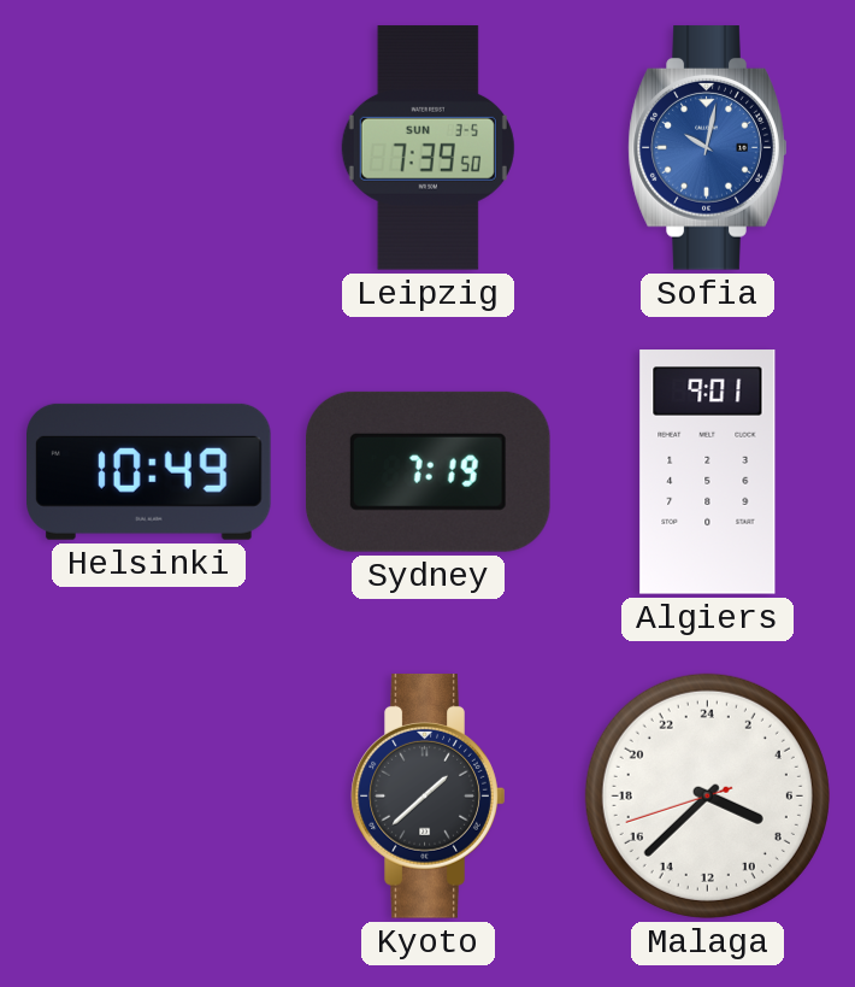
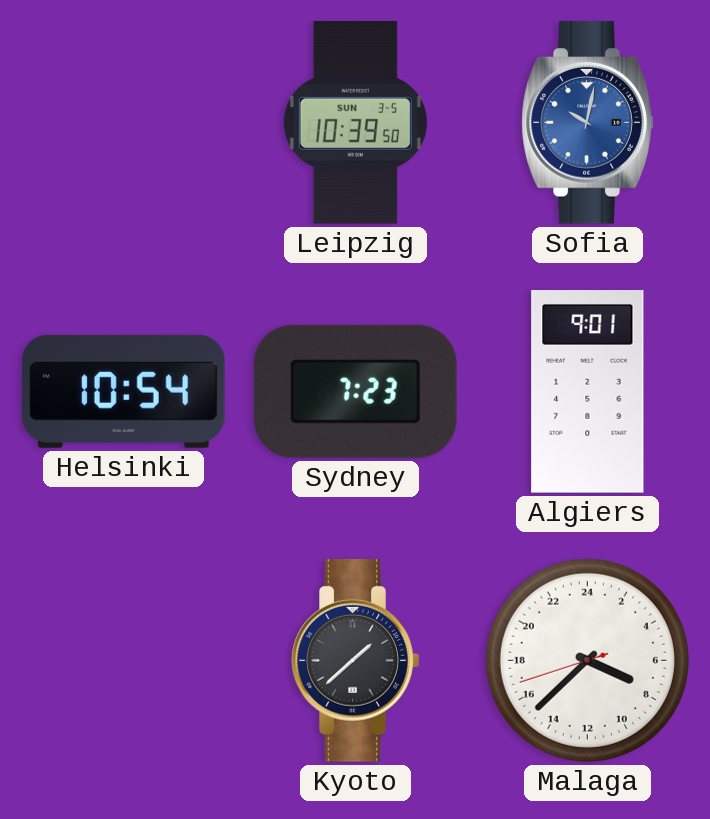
Leipzig: 7:39 -> 10:39
Helsinki: 10:49 -> 10:54
Sydney: 7:19 -> 7:23
